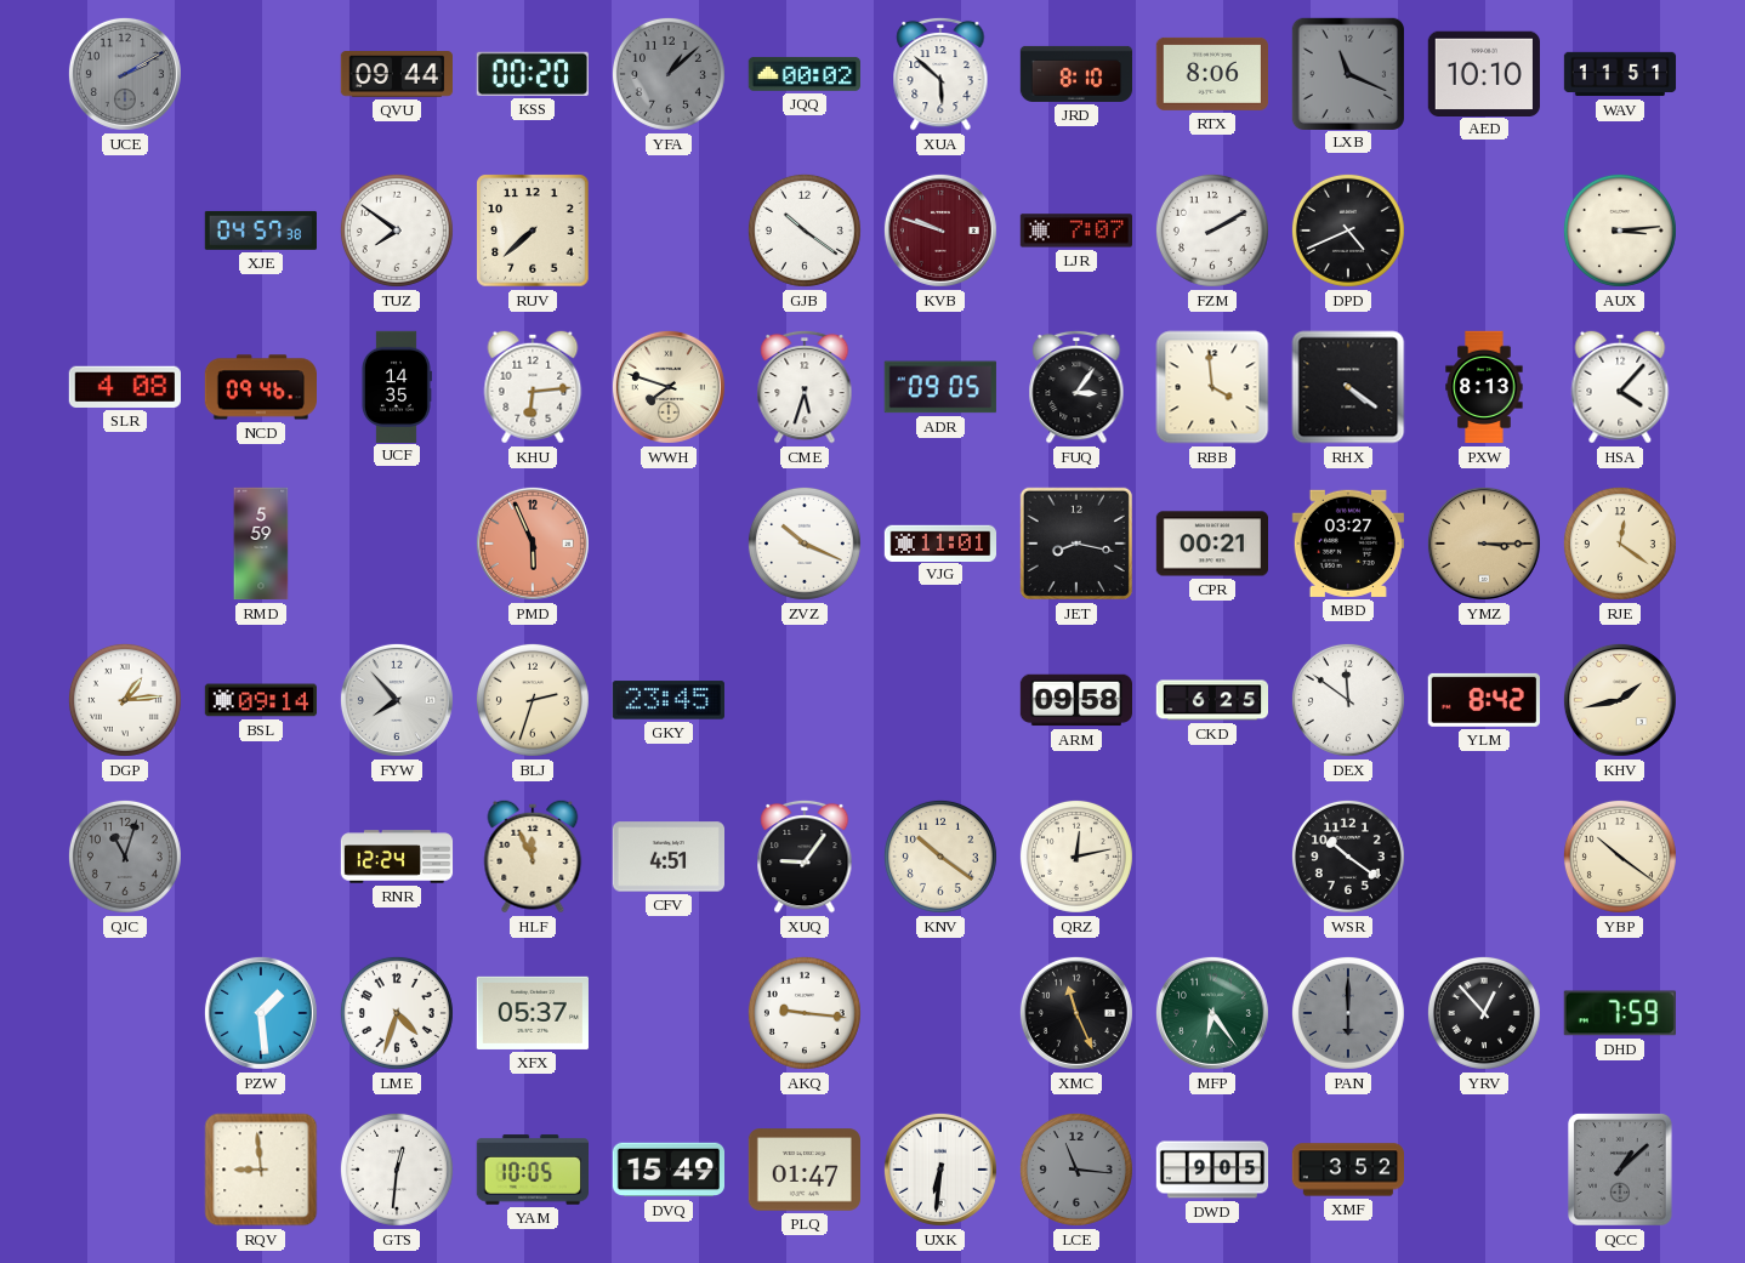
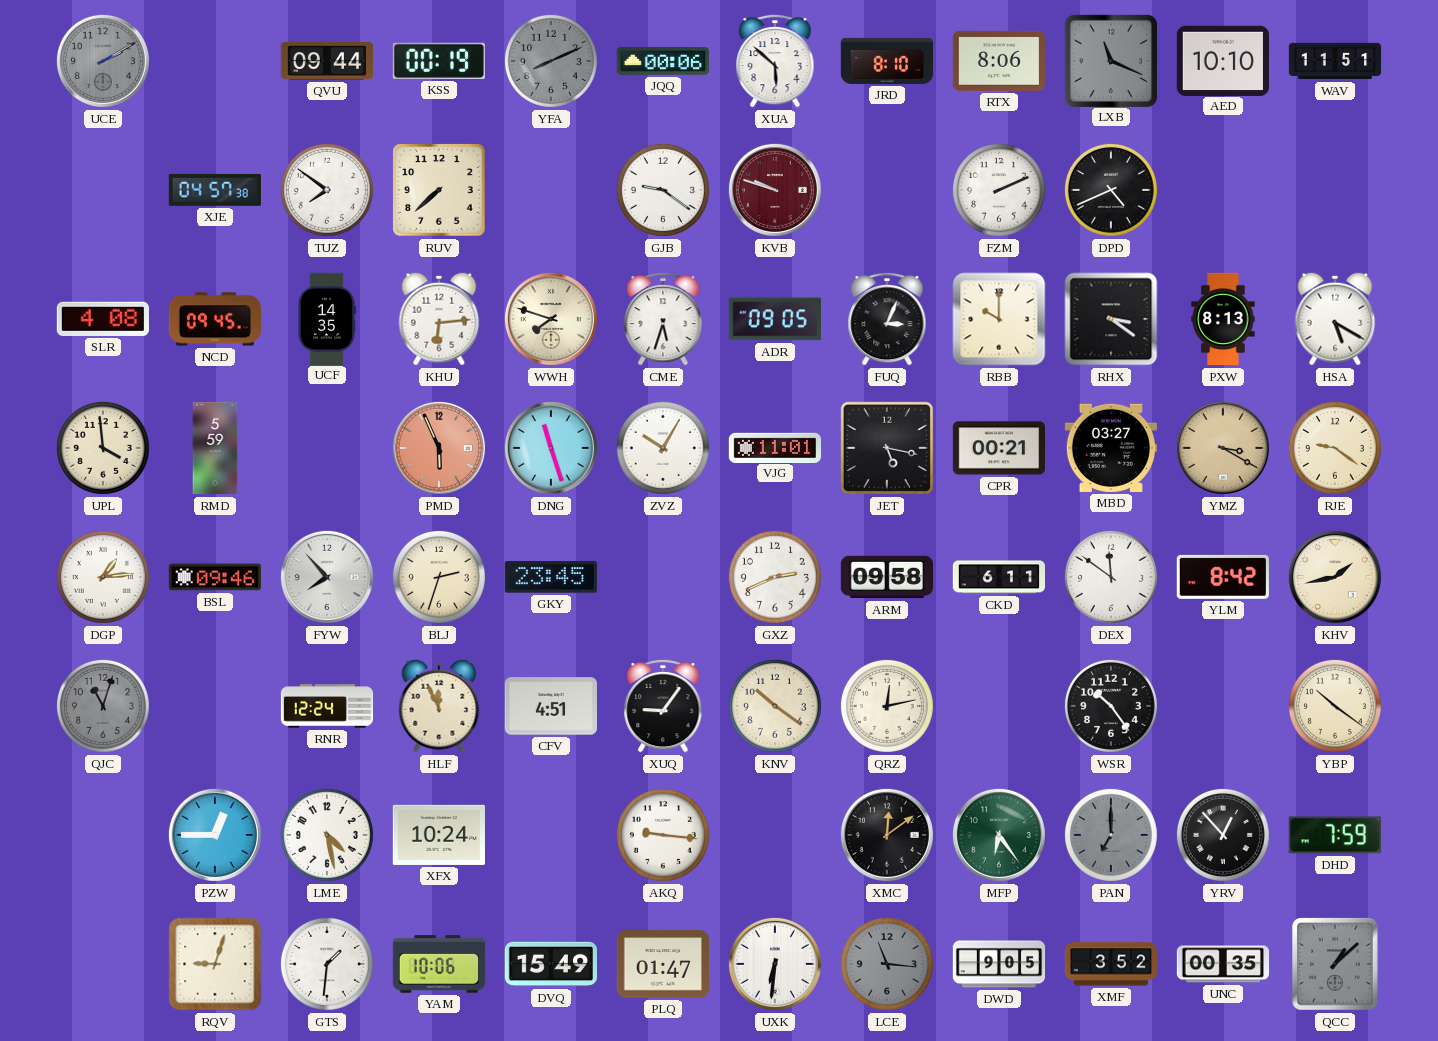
KSS: 00:20 -> 00:19
YFA: 1:08 -> 8:11
JQQ: 00:02 -> 00:06
GJB: 10:21 -> 9:21
LJR: 7:07 -> none
FZM: 2:10 -> 2:11
AUX: 3:14 -> none
NCD: 09:46 -> 09:45
FUQ: 3:06 -> 3:04
RBB: 3:59 -> 10:00
RHX: 4:21 -> 3:21
HSA: 4:07 -> 5:20
UPL: none -> 3:59
DNG: none -> 11:27
ZVZ: 10:19 -> 10:05
JET: 8:17 -> 5:17
YMZ: 3:15 -> 3:20
RJE: 12:21 -> 9:21
BSL: 09:14 -> 09:46
GXZ: none -> 2:41
CKD: 6:25 -> 6:11
WSR: 10:21 -> 10:24
PZW: 1:29 -> 12:45
LME: 4:33 -> 4:28
XFX: 05:37 -> 10:24
XMC: 11:26 -> 12:09
PAN: 6:00 -> 7:00
RQV: 8:59 -> 9:03
GTS: 12:31 -> 1:31
YAM: 10:05 -> 10:06
UNC: none -> 00:35
